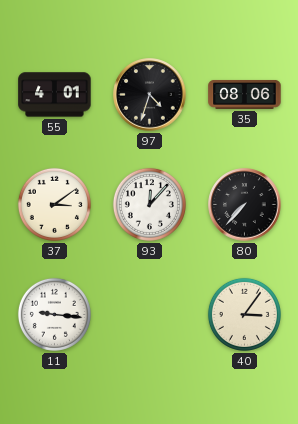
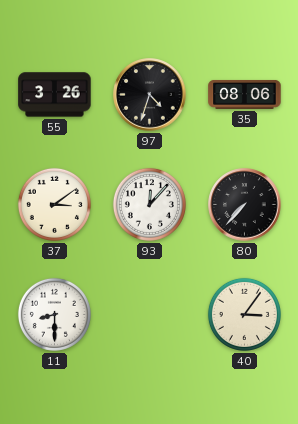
55: 4:01 -> 3:26
11: 9:16 -> 8:30
